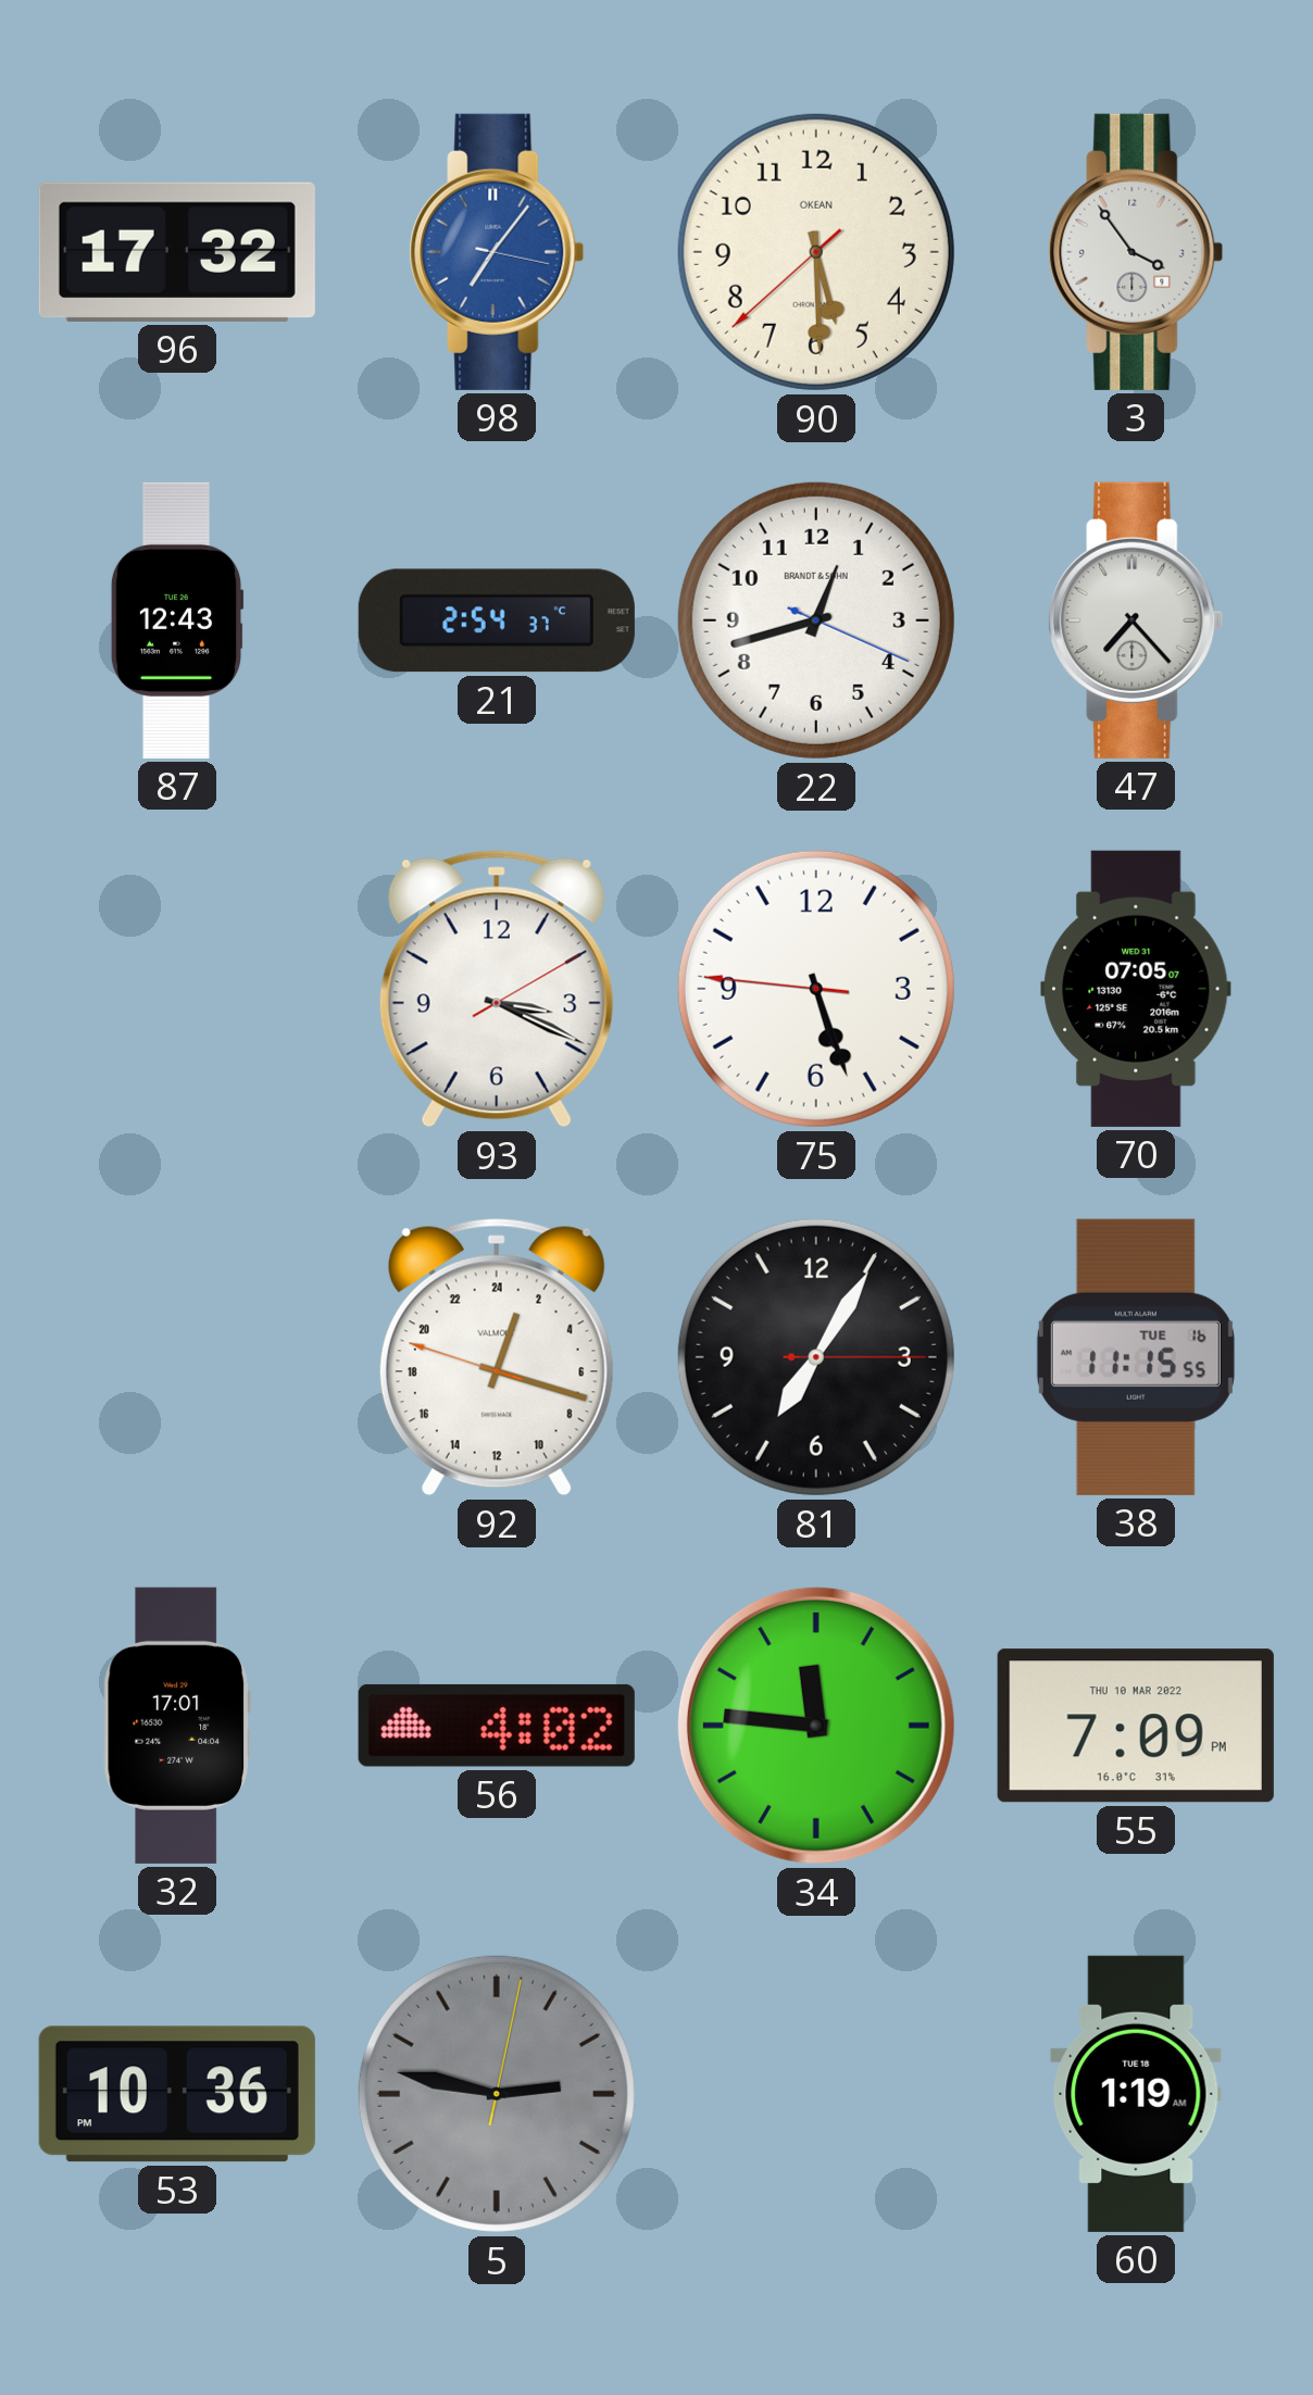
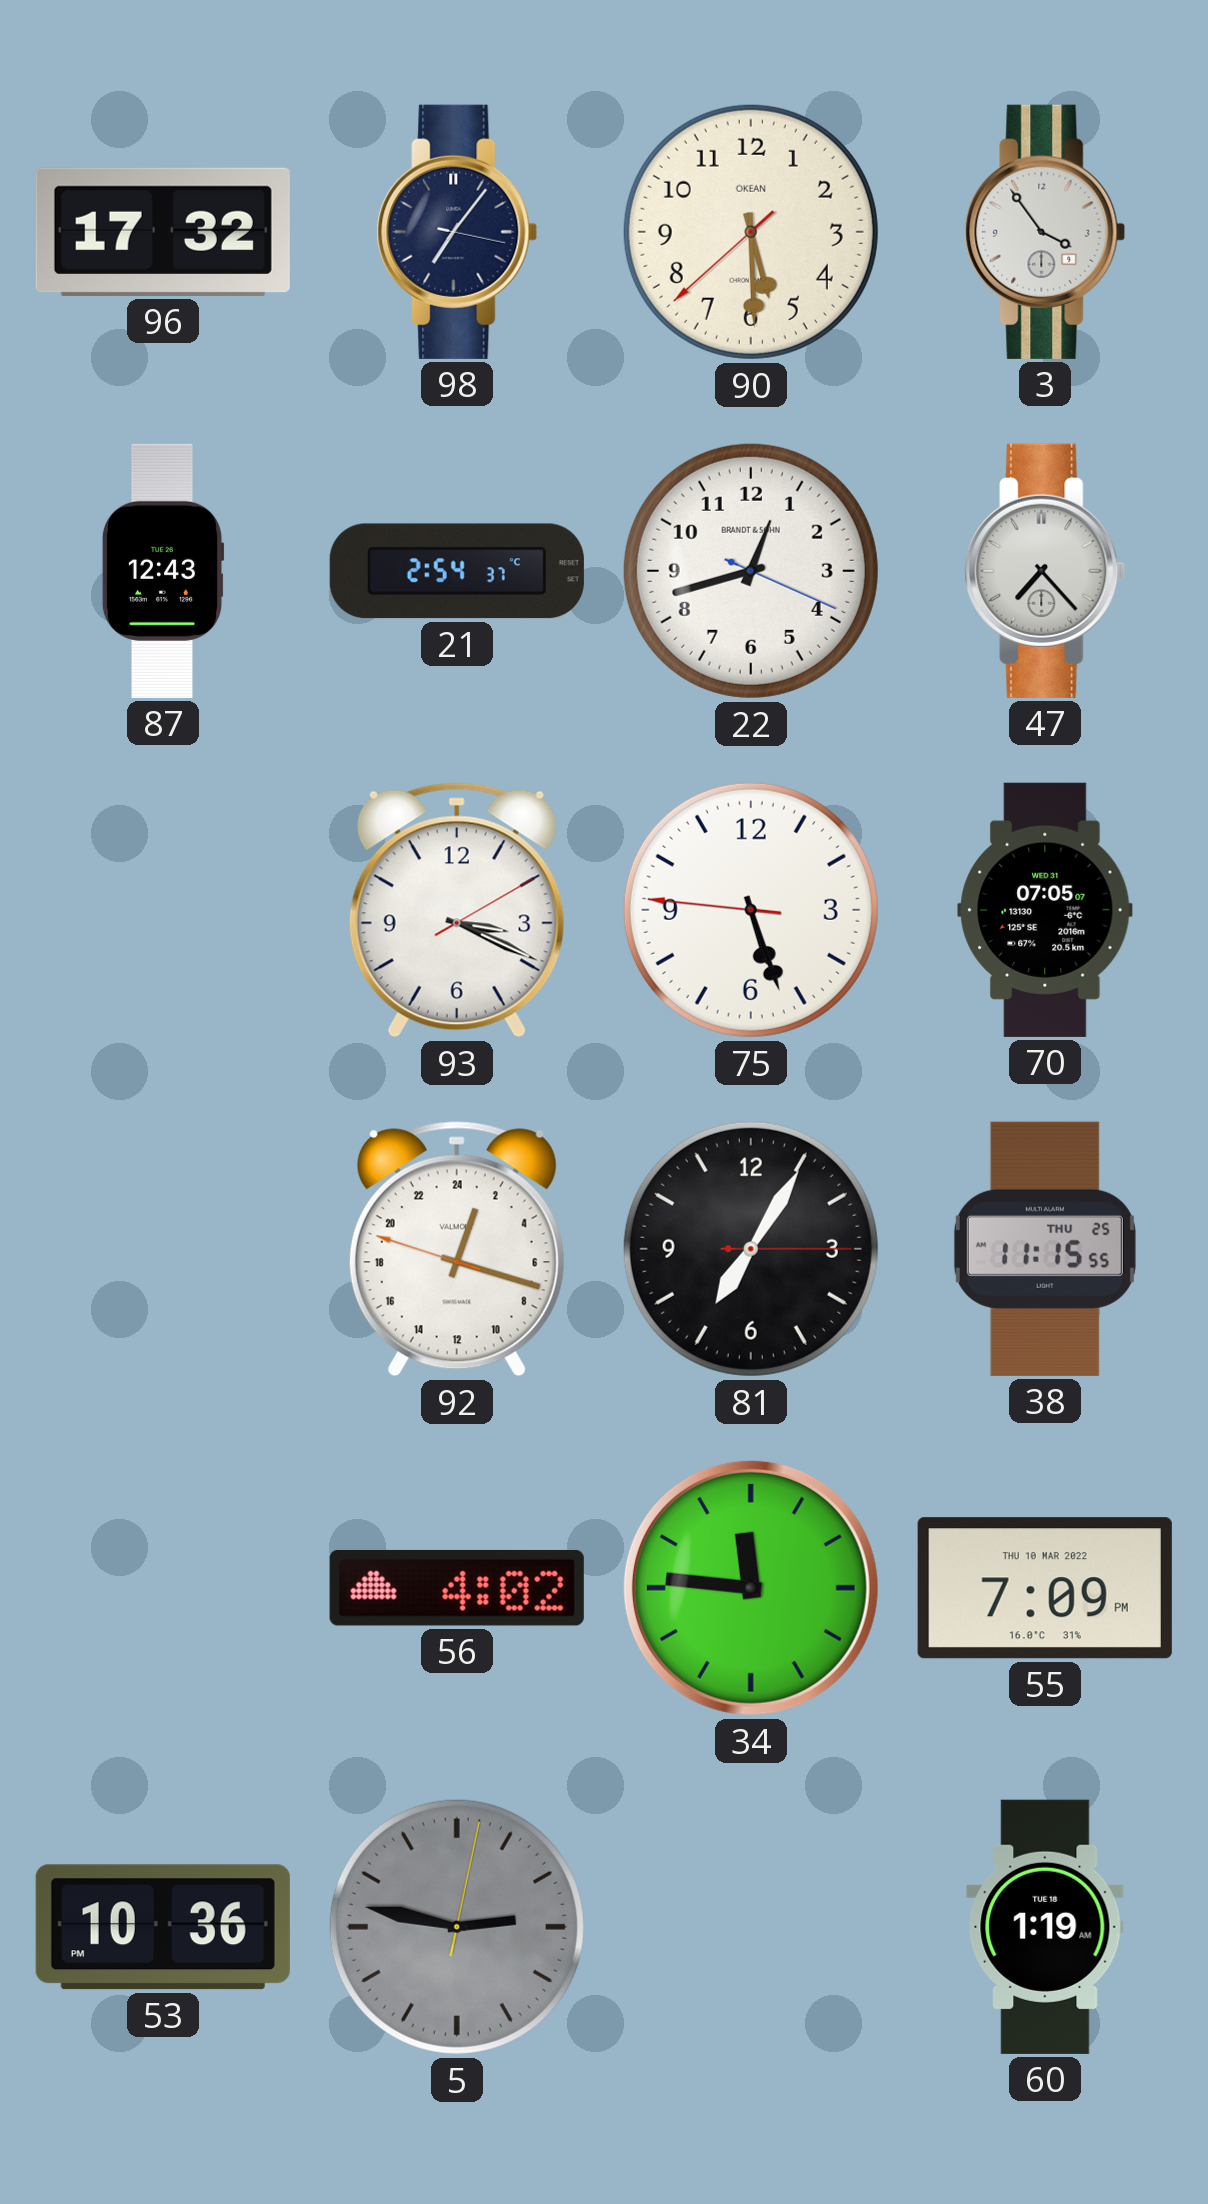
98 dial: blue -> navy
38 date: TUE 16 -> THU 25
32: 17:01 -> none
